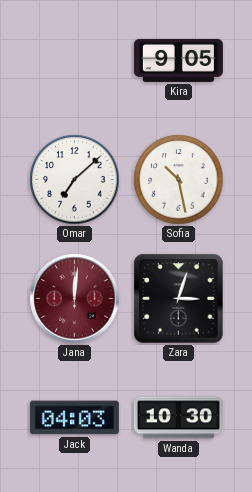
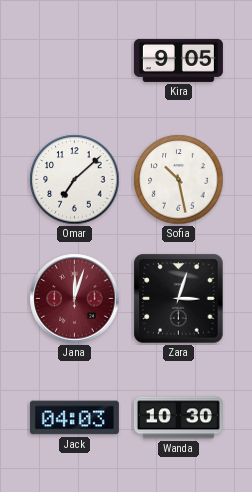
Jana: 12:01 -> 12:03
